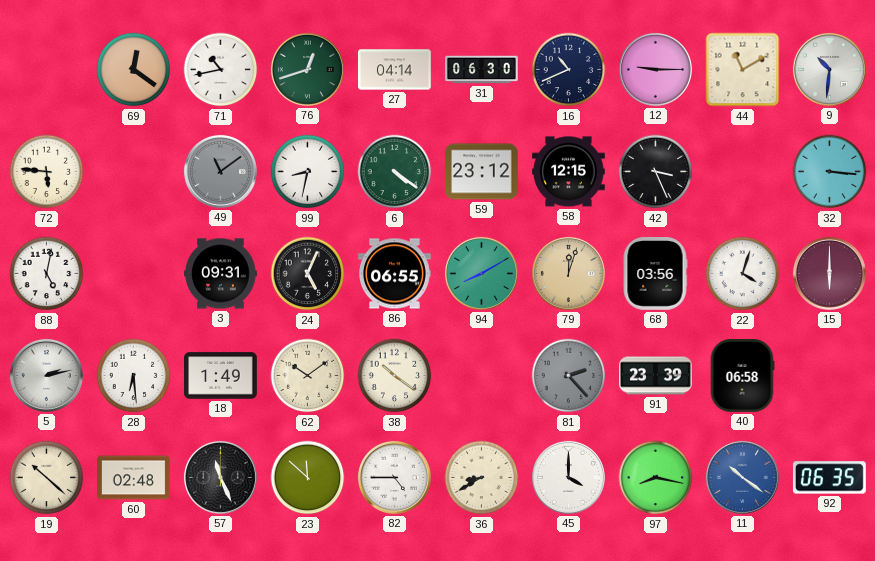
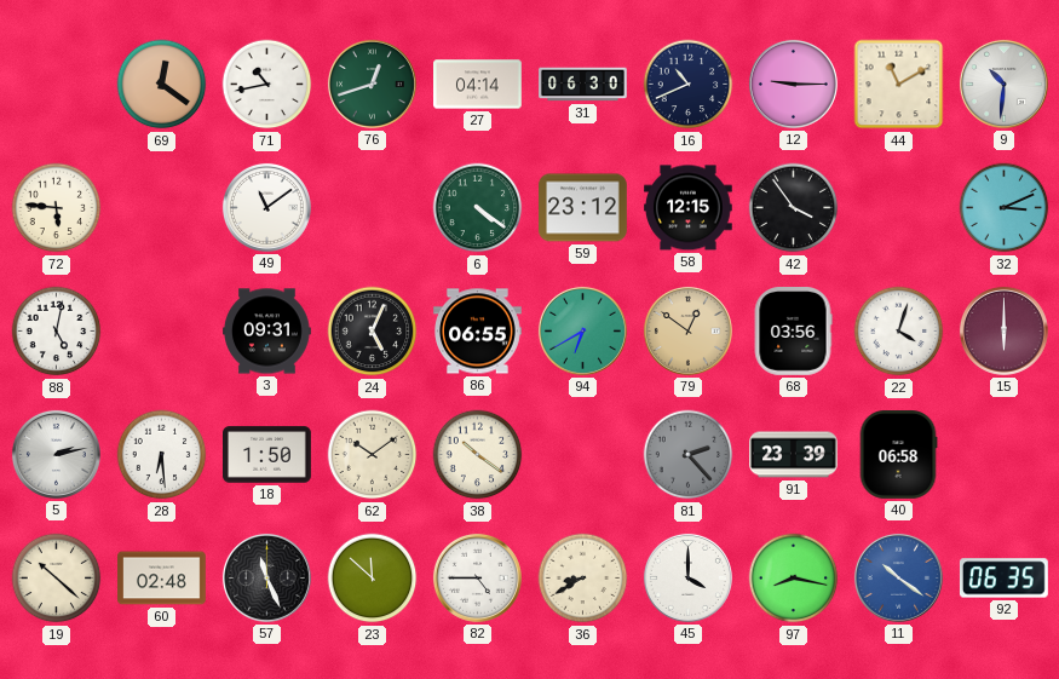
49 dial: grey -> white
99: 8:32 -> none
42: 3:26 -> 3:54
32: 3:16 -> 3:11
94: 8:10 -> 6:40
79: 12:03 -> 12:51
18: 1:49 -> 1:50
